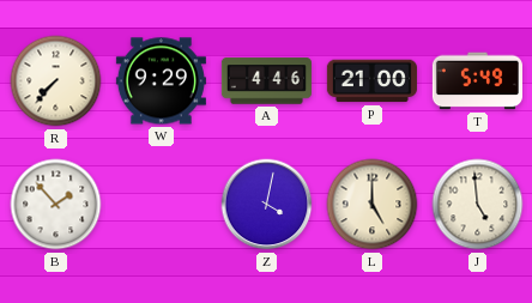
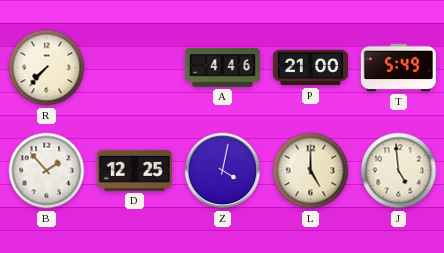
W: 9:29 -> none
D: none -> 12:25
